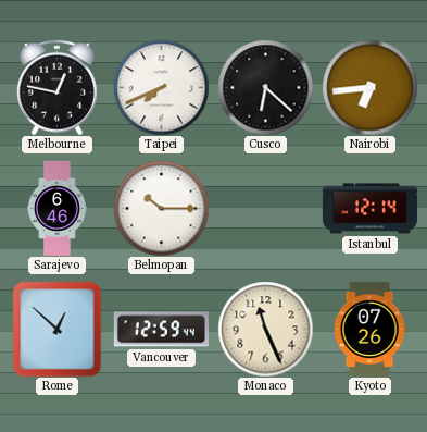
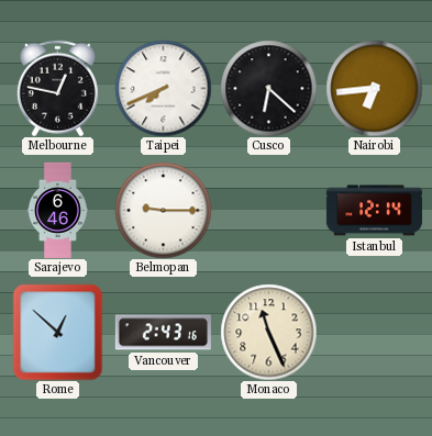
Belmopan: 10:15 -> 9:15
Vancouver: 12:59 -> 2:43
Kyoto: 07:26 -> none
